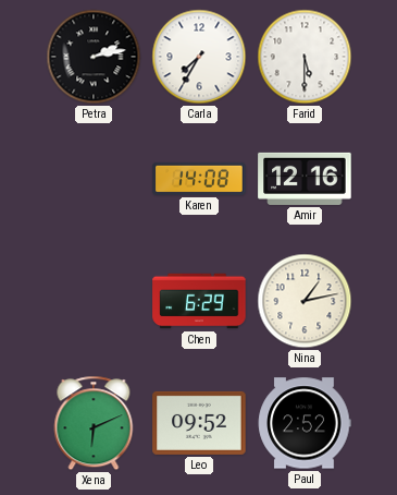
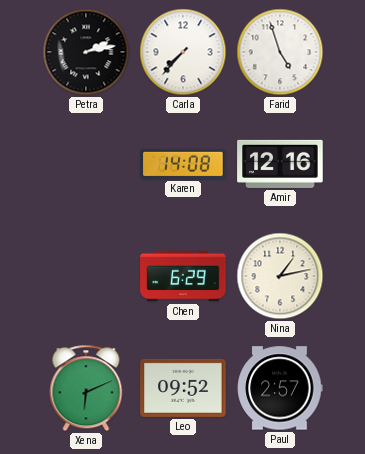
Carla: 7:35 -> 7:37
Farid: 5:30 -> 4:57
Paul: 2:52 -> 2:57
